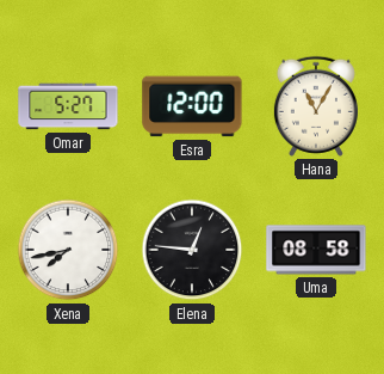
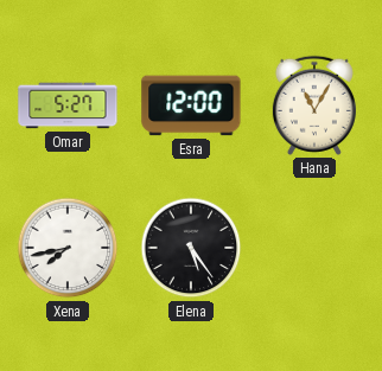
Elena: 12:46 -> 5:24
Uma: 08:58 -> none
